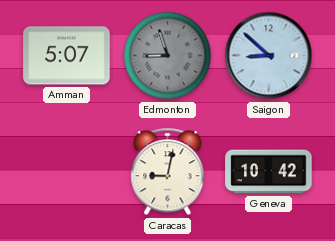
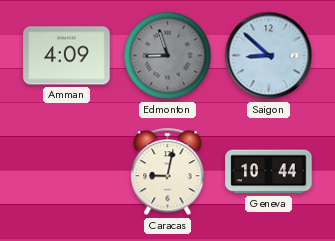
Amman: 5:07 -> 4:09
Geneva: 10:42 -> 10:44
